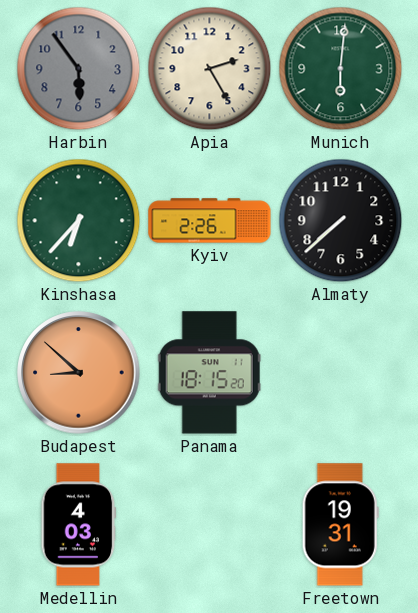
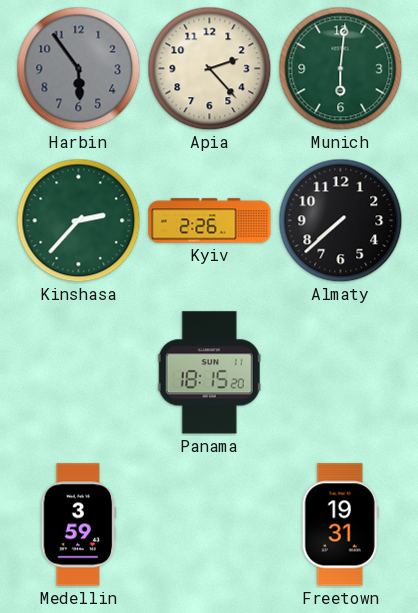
Apia: 2:25 -> 2:23
Kinshasa: 6:37 -> 2:37
Budapest: 8:52 -> none
Medellin: 4:03 -> 3:59
